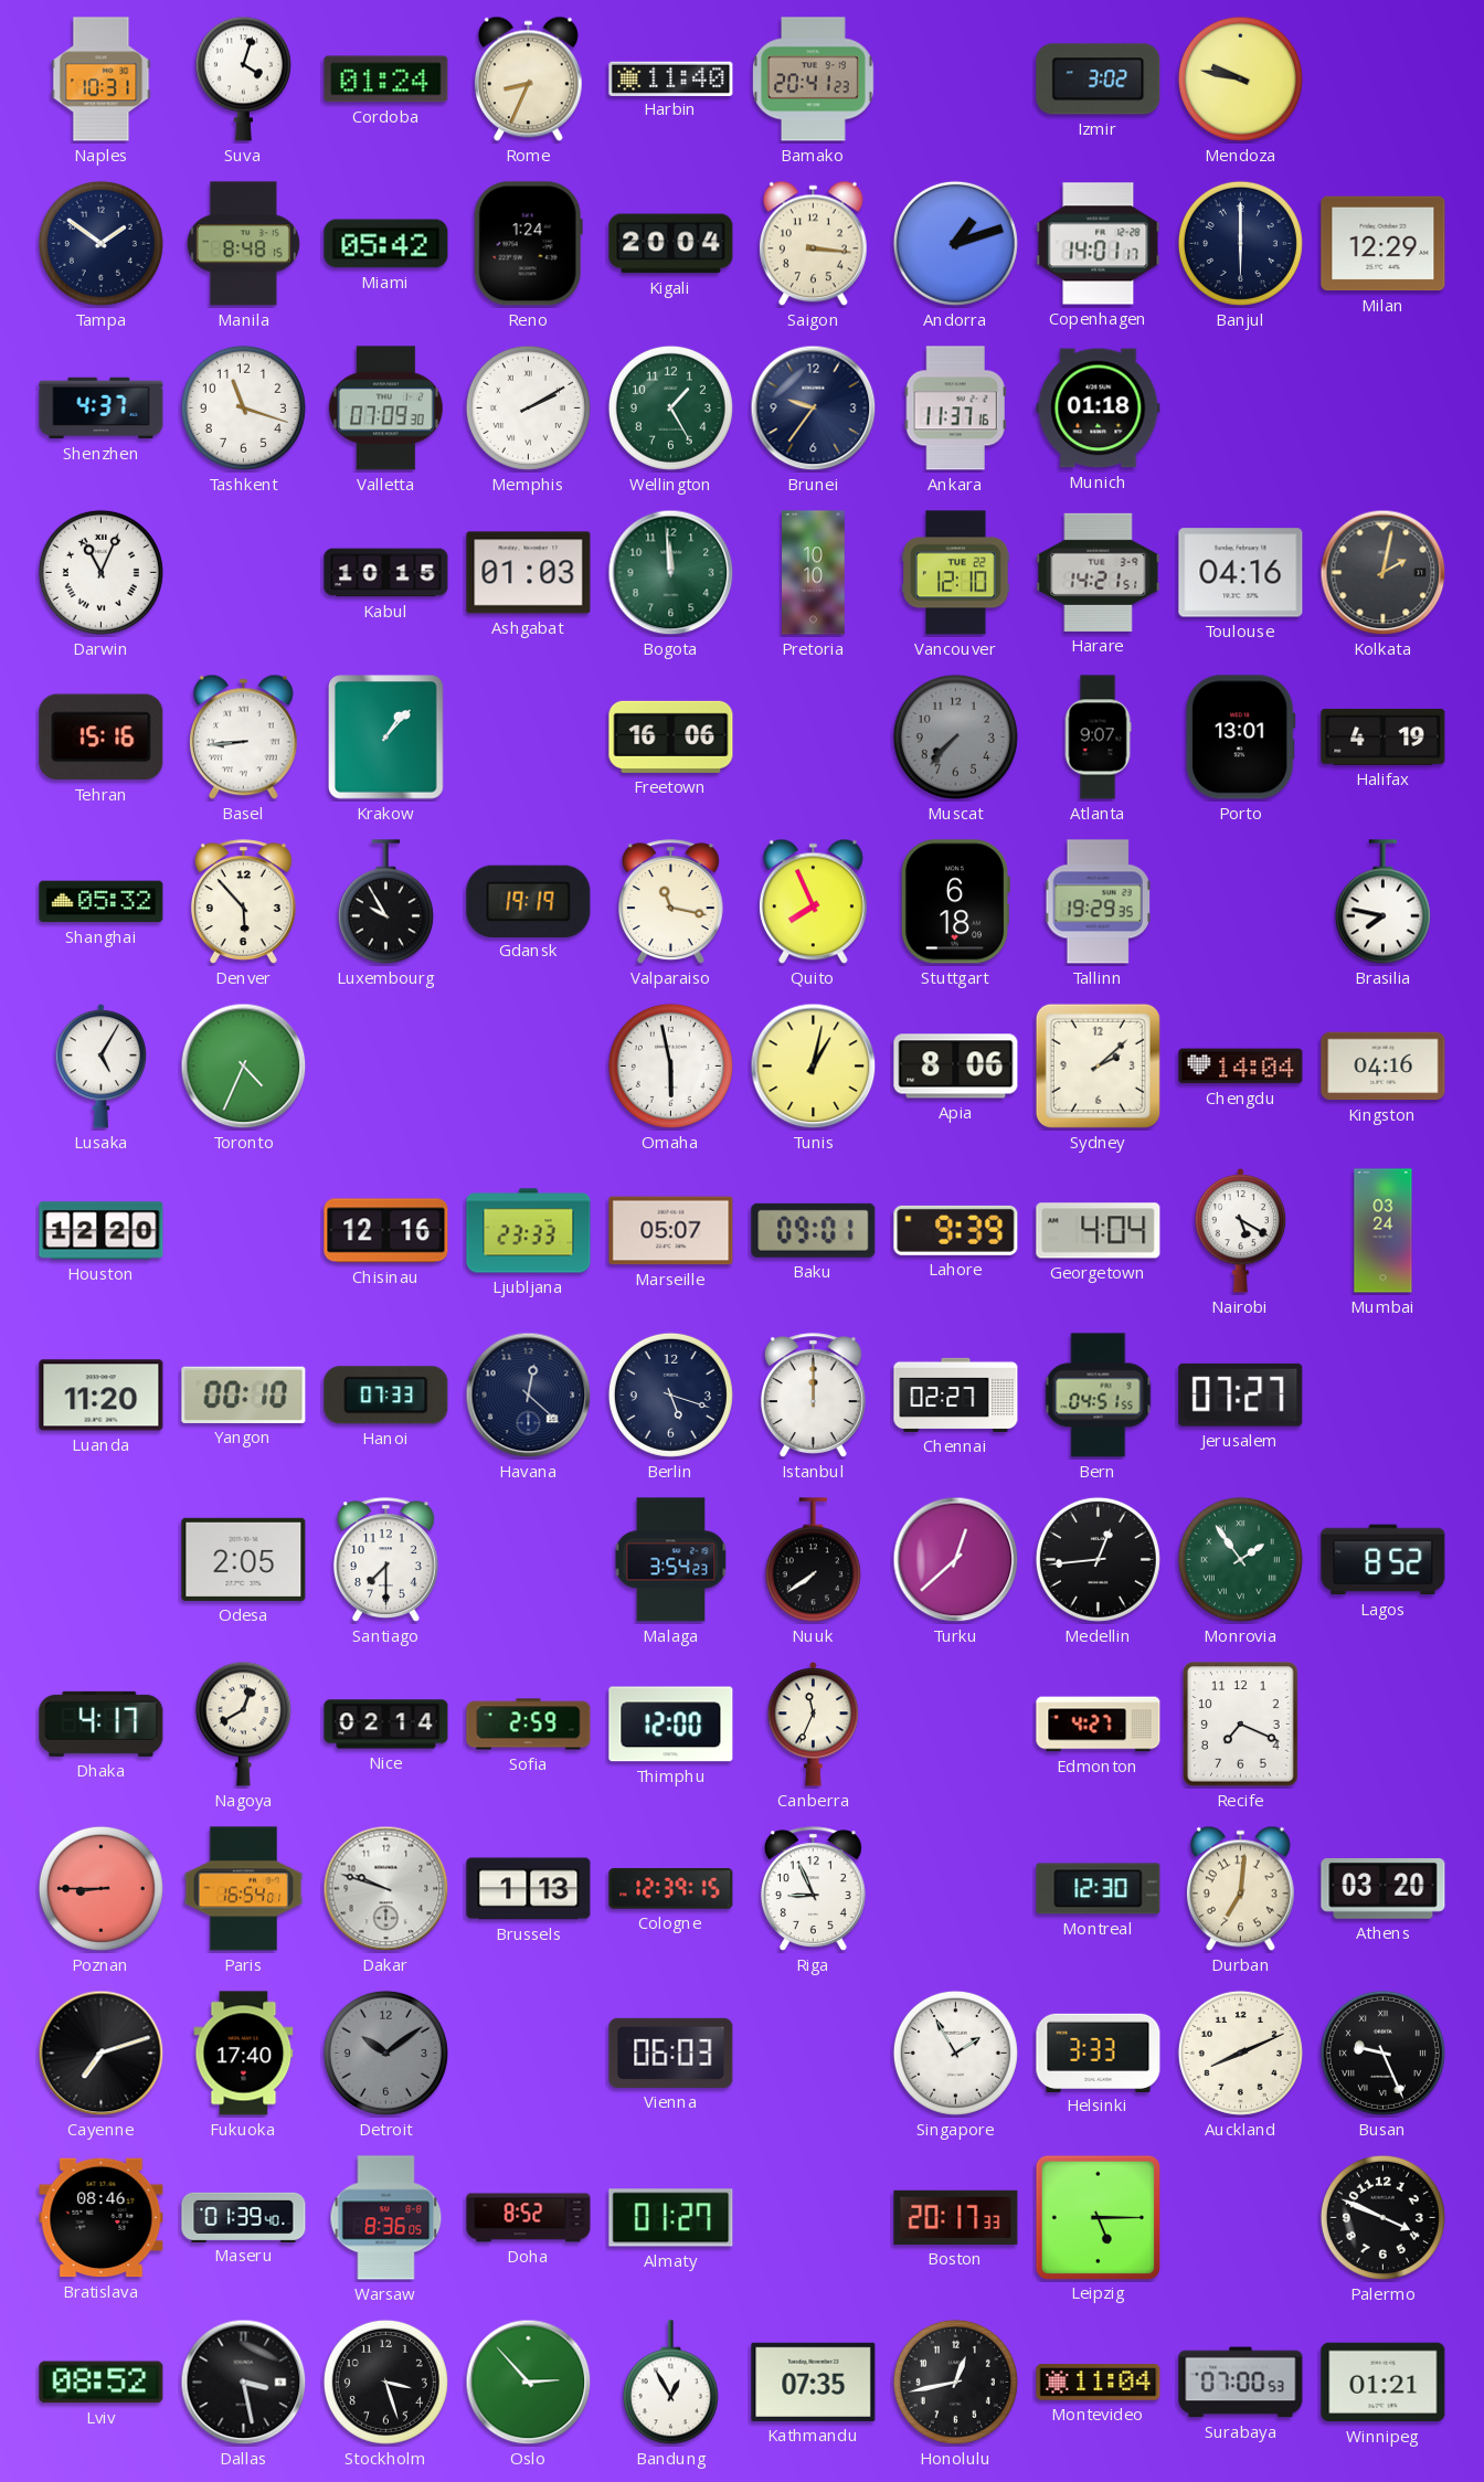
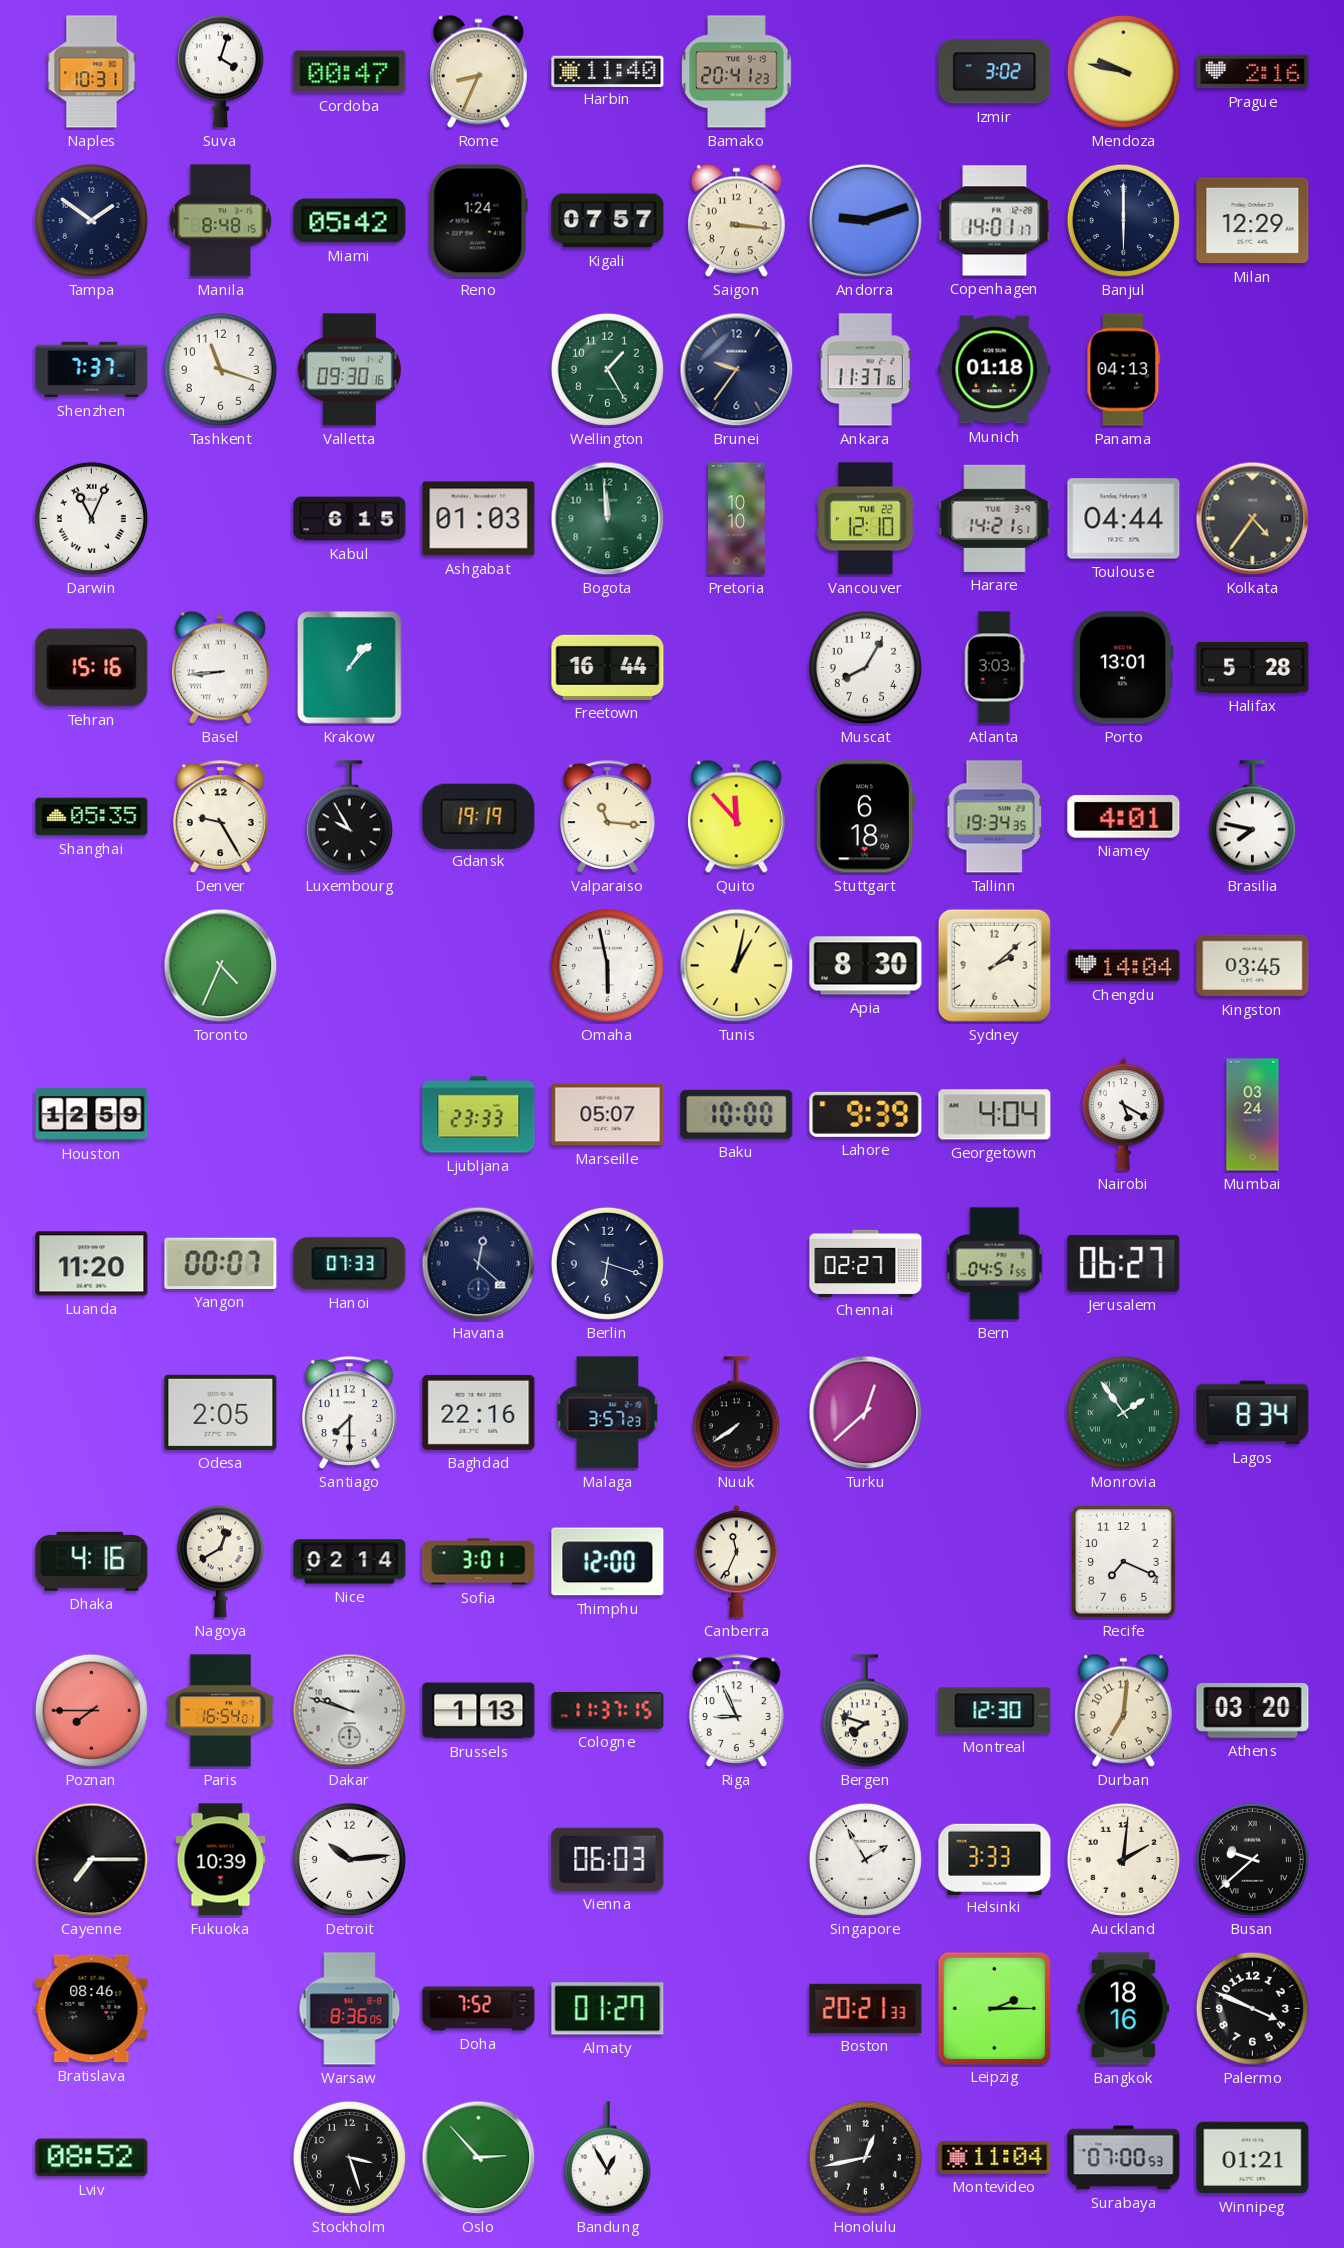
Cordoba: 01:24 -> 00:47
Prague: none -> 2:16
Kigali: 20:04 -> 07:57
Andorra: 1:12 -> 9:12
Shenzhen: 4:37 -> 7:37
Valletta: 07:09 -> 09:30
Memphis: 2:10 -> none
Panama: none -> 04:13
Kabul: 10:15 -> 6:15
Toulouse: 04:16 -> 04:44
Kolkata: 2:02 -> 4:36
Freetown: 16:06 -> 16:44
Muscat: 7:37 -> 8:05
Muscat dial: grey -> white
Atlanta: 9:07 -> 3:03
Halifax: 4:19 -> 5:28
Shanghai: 05:32 -> 05:35
Denver: 5:53 -> 9:25
Valparaiso: 11:17 -> 11:16
Quito: 7:56 -> 11:53
Tallinn: 19:29 -> 19:34
Niamey: none -> 4:01
Lusaka: 5:05 -> none
Apia: 8:06 -> 8:30
Kingston: 04:16 -> 03:45
Houston: 12:20 -> 12:59
Chisinau: 12:16 -> none
Baku: 09:01 -> 10:00
Yangon: 00:10 -> 00:07
Berlin: 5:18 -> 6:18
Istanbul: 12:00 -> none
Jerusalem: 07:27 -> 06:27
Baghdad: none -> 22:16
Malaga: 3:54 -> 3:57
Medellin: 12:44 -> none
Lagos: 8:52 -> 8:34
Dhaka: 4:17 -> 4:16
Sofia: 2:59 -> 3:01
Edmonton: 4:27 -> none
Poznan: 8:45 -> 7:45
Cologne: 12:39 -> 11:37
Bergen: none -> 7:48
Cayenne: 7:12 -> 7:15
Fukuoka: 17:40 -> 10:39
Detroit: 10:09 -> 10:14
Detroit dial: grey -> white
Auckland: 8:11 -> 2:01
Busan: 9:26 -> 9:38
Maseru: 01:39 -> none
Doha: 8:52 -> 7:52
Boston: 20:17 -> 20:21
Leipzig: 5:15 -> 2:15
Bangkok: none -> 18:16
Dallas: 3:28 -> none
Kathmandu: 07:35 -> none
